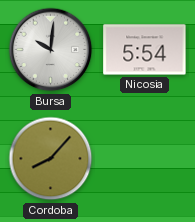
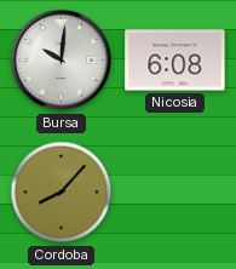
Nicosia: 5:54 -> 6:08
